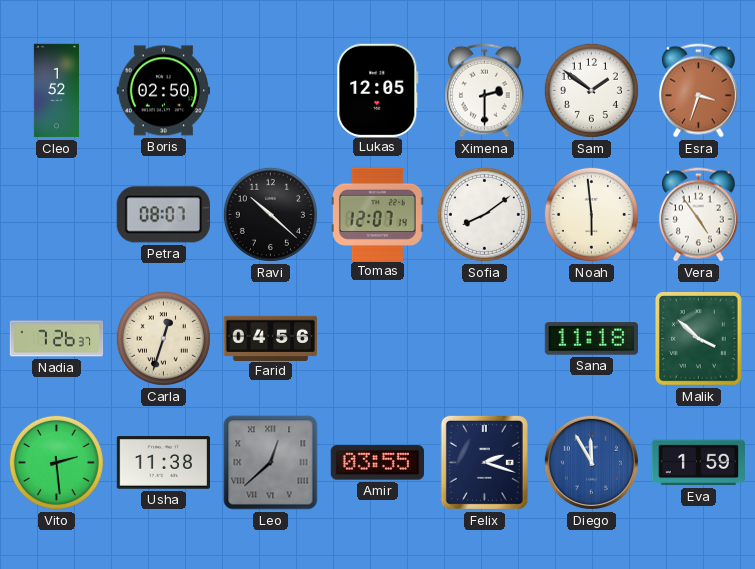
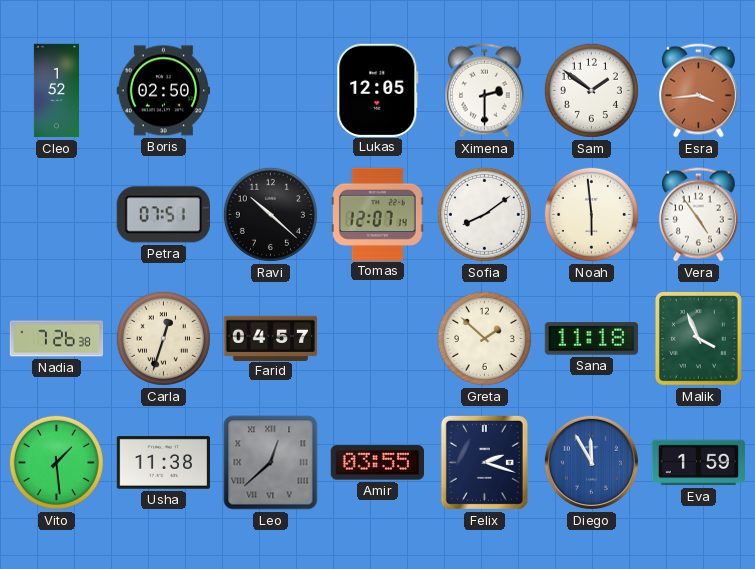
Esra: 3:33 -> 3:44
Petra: 08:07 -> 07:51
Nadia: 7:26:37 -> 7:26:38
Farid: 04:56 -> 04:57
Greta: none -> 1:52
Malik: 3:52 -> 3:56
Vito: 2:29 -> 1:29
